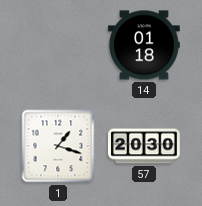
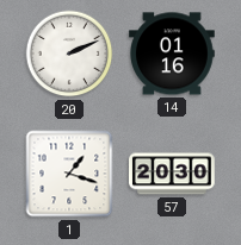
20: none -> 2:11
14: 01:18 -> 01:16
